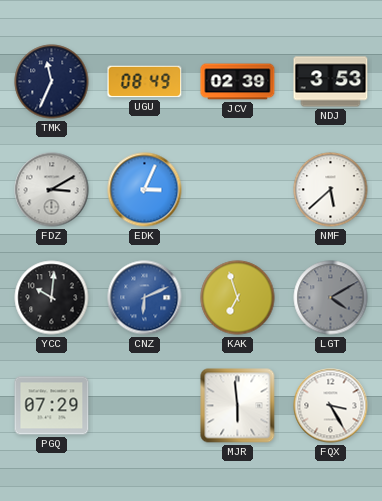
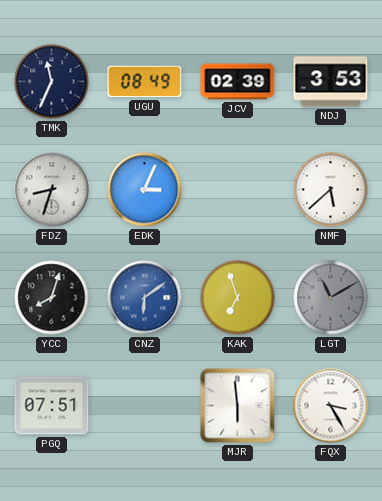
FDZ: 3:10 -> 8:33
YCC: 10:01 -> 8:03
CNZ: 6:11 -> 6:09
LGT: 4:10 -> 11:10
PGQ: 07:29 -> 07:51
